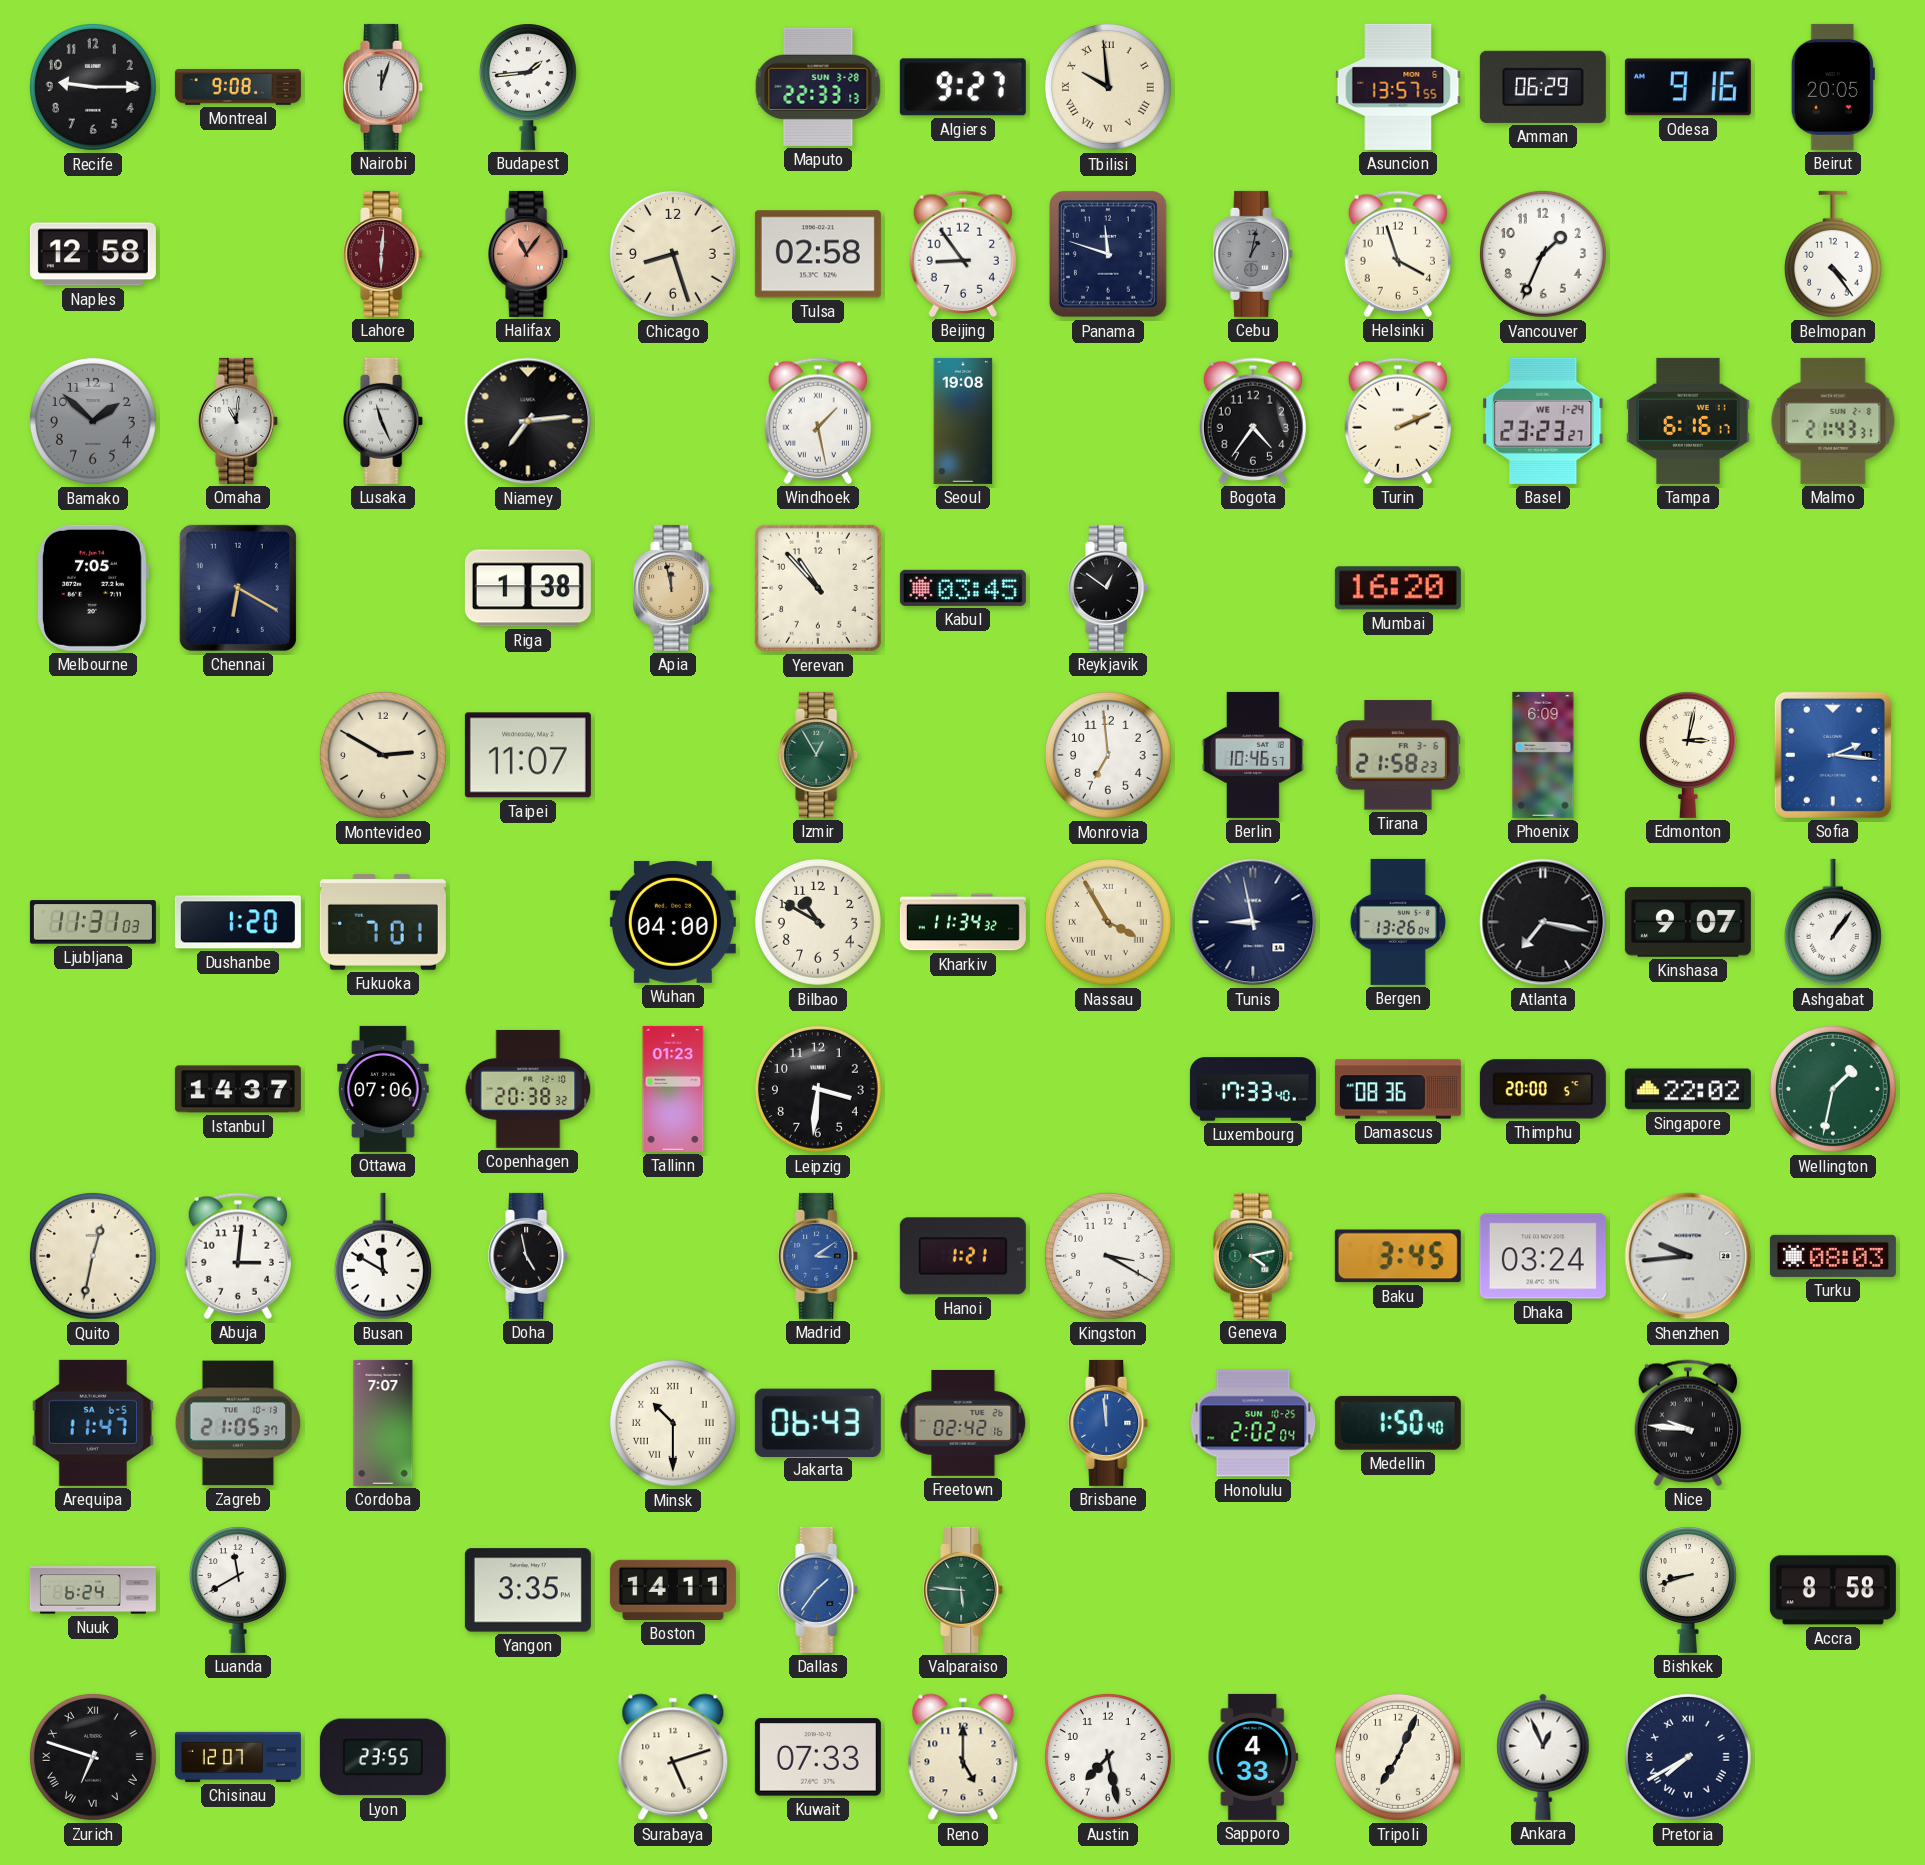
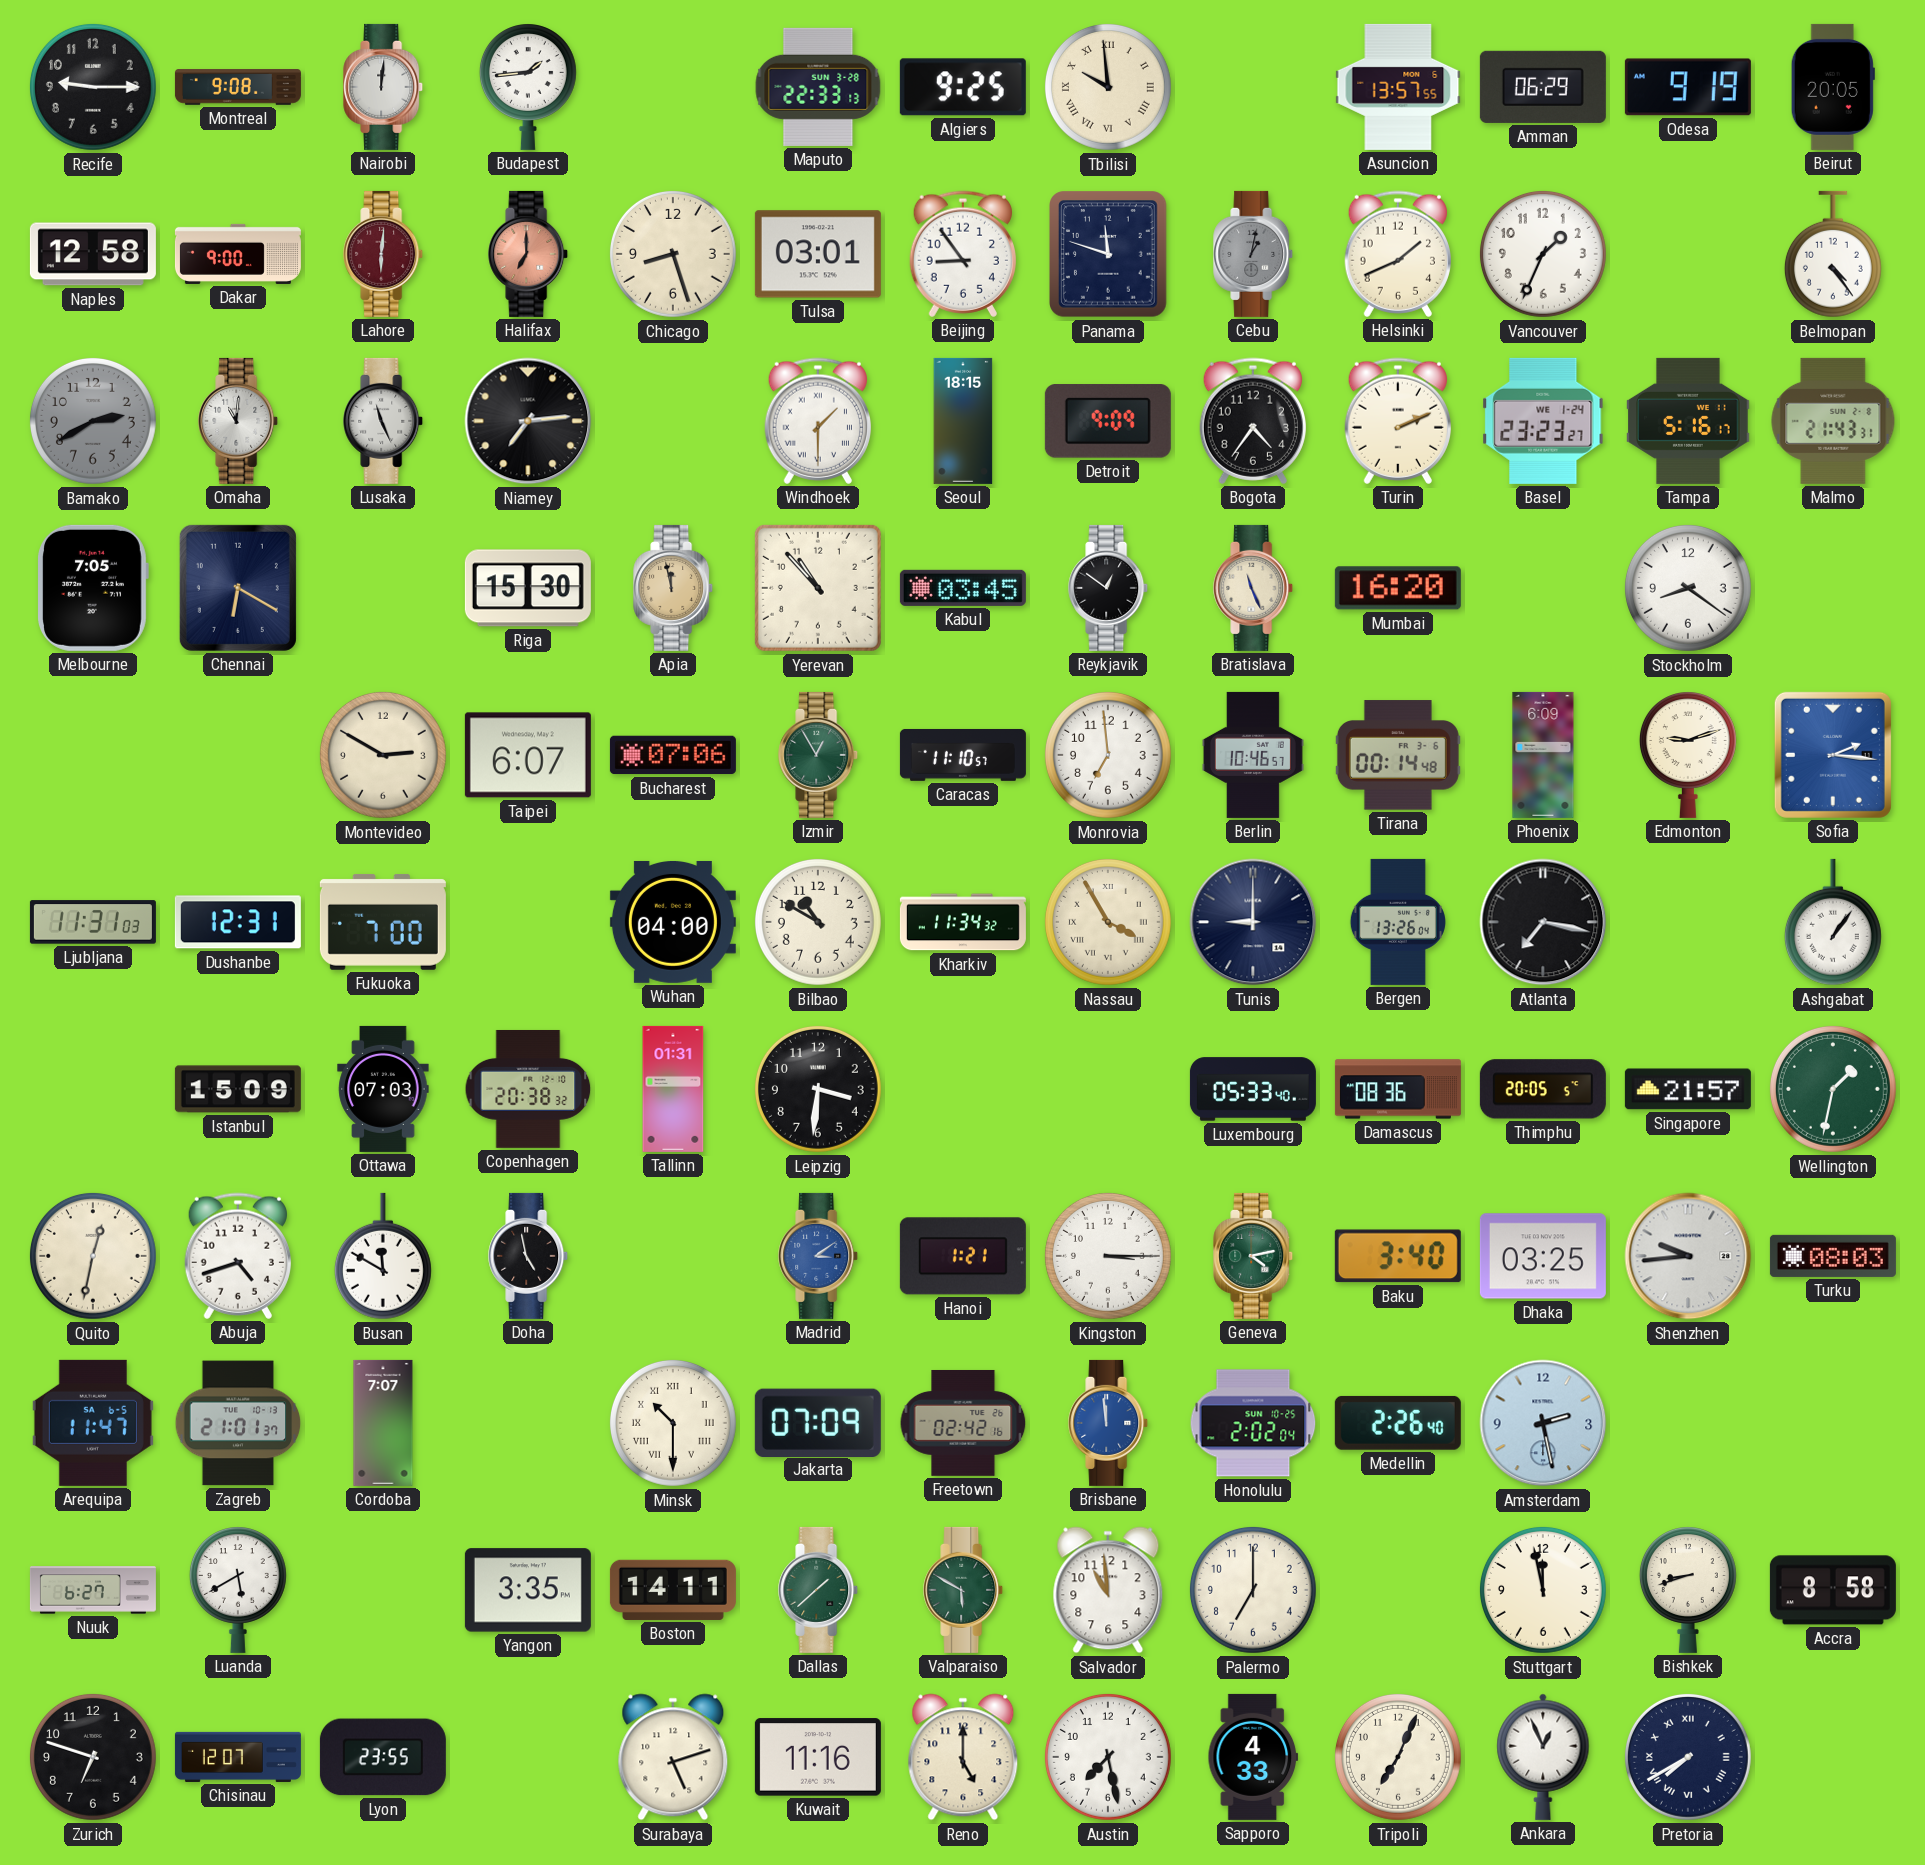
Nairobi: 12:03 -> 12:01
Algiers: 9:27 -> 9:25
Odesa: 9:16 -> 9:19
Dakar: none -> 9:00
Halifax: 11:06 -> 7:00
Tulsa: 02:58 -> 03:01
Helsinki: 3:57 -> 1:41
Bamako: 1:52 -> 2:40
Windhoek: 1:28 -> 1:30
Seoul: 19:08 -> 18:15
Detroit: none -> 9:09
Tampa: 6:16 -> 5:16
Riga: 1:38 -> 15:30
Bratislava: none -> 11:26
Stockholm: none -> 8:21
Taipei: 11:07 -> 6:07
Bucharest: none -> 07:06
Caracas: none -> 11:10
Tirana: 21:58 -> 00:14
Edmonton: 3:02 -> 9:12
Dushanbe: 1:20 -> 12:31
Fukuoka: 7:01 -> 7:00
Tunis: 8:58 -> 9:00
Kinshasa: 9:07 -> none
Istanbul: 14:37 -> 15:09
Ottawa: 07:06 -> 07:03
Tallinn: 01:23 -> 01:31
Luxembourg: 17:33 -> 05:33
Thimphu: 20:00 -> 20:05
Singapore: 22:02 -> 21:57
Abuja: 3:01 -> 4:42
Kingston: 3:20 -> 3:15
Baku: 3:45 -> 3:40
Dhaka: 03:24 -> 03:25
Zagreb: 21:05 -> 21:01
Jakarta: 06:43 -> 07:09
Medellin: 1:50 -> 2:26
Amsterdam: none -> 2:28
Nice: 9:46 -> none
Nuuk: 6:24 -> 6:27
Luanda: 11:40 -> 5:40
Dallas: 1:36 -> 1:38
Dallas dial: blue -> green
Valparaiso: 5:46 -> 5:50
Salvador: none -> 10:59
Palermo: none -> 7:00
Stuttgart: none -> 11:58
Zurich numerals: Roman -> Arabic
Kuwait: 07:33 -> 11:16
